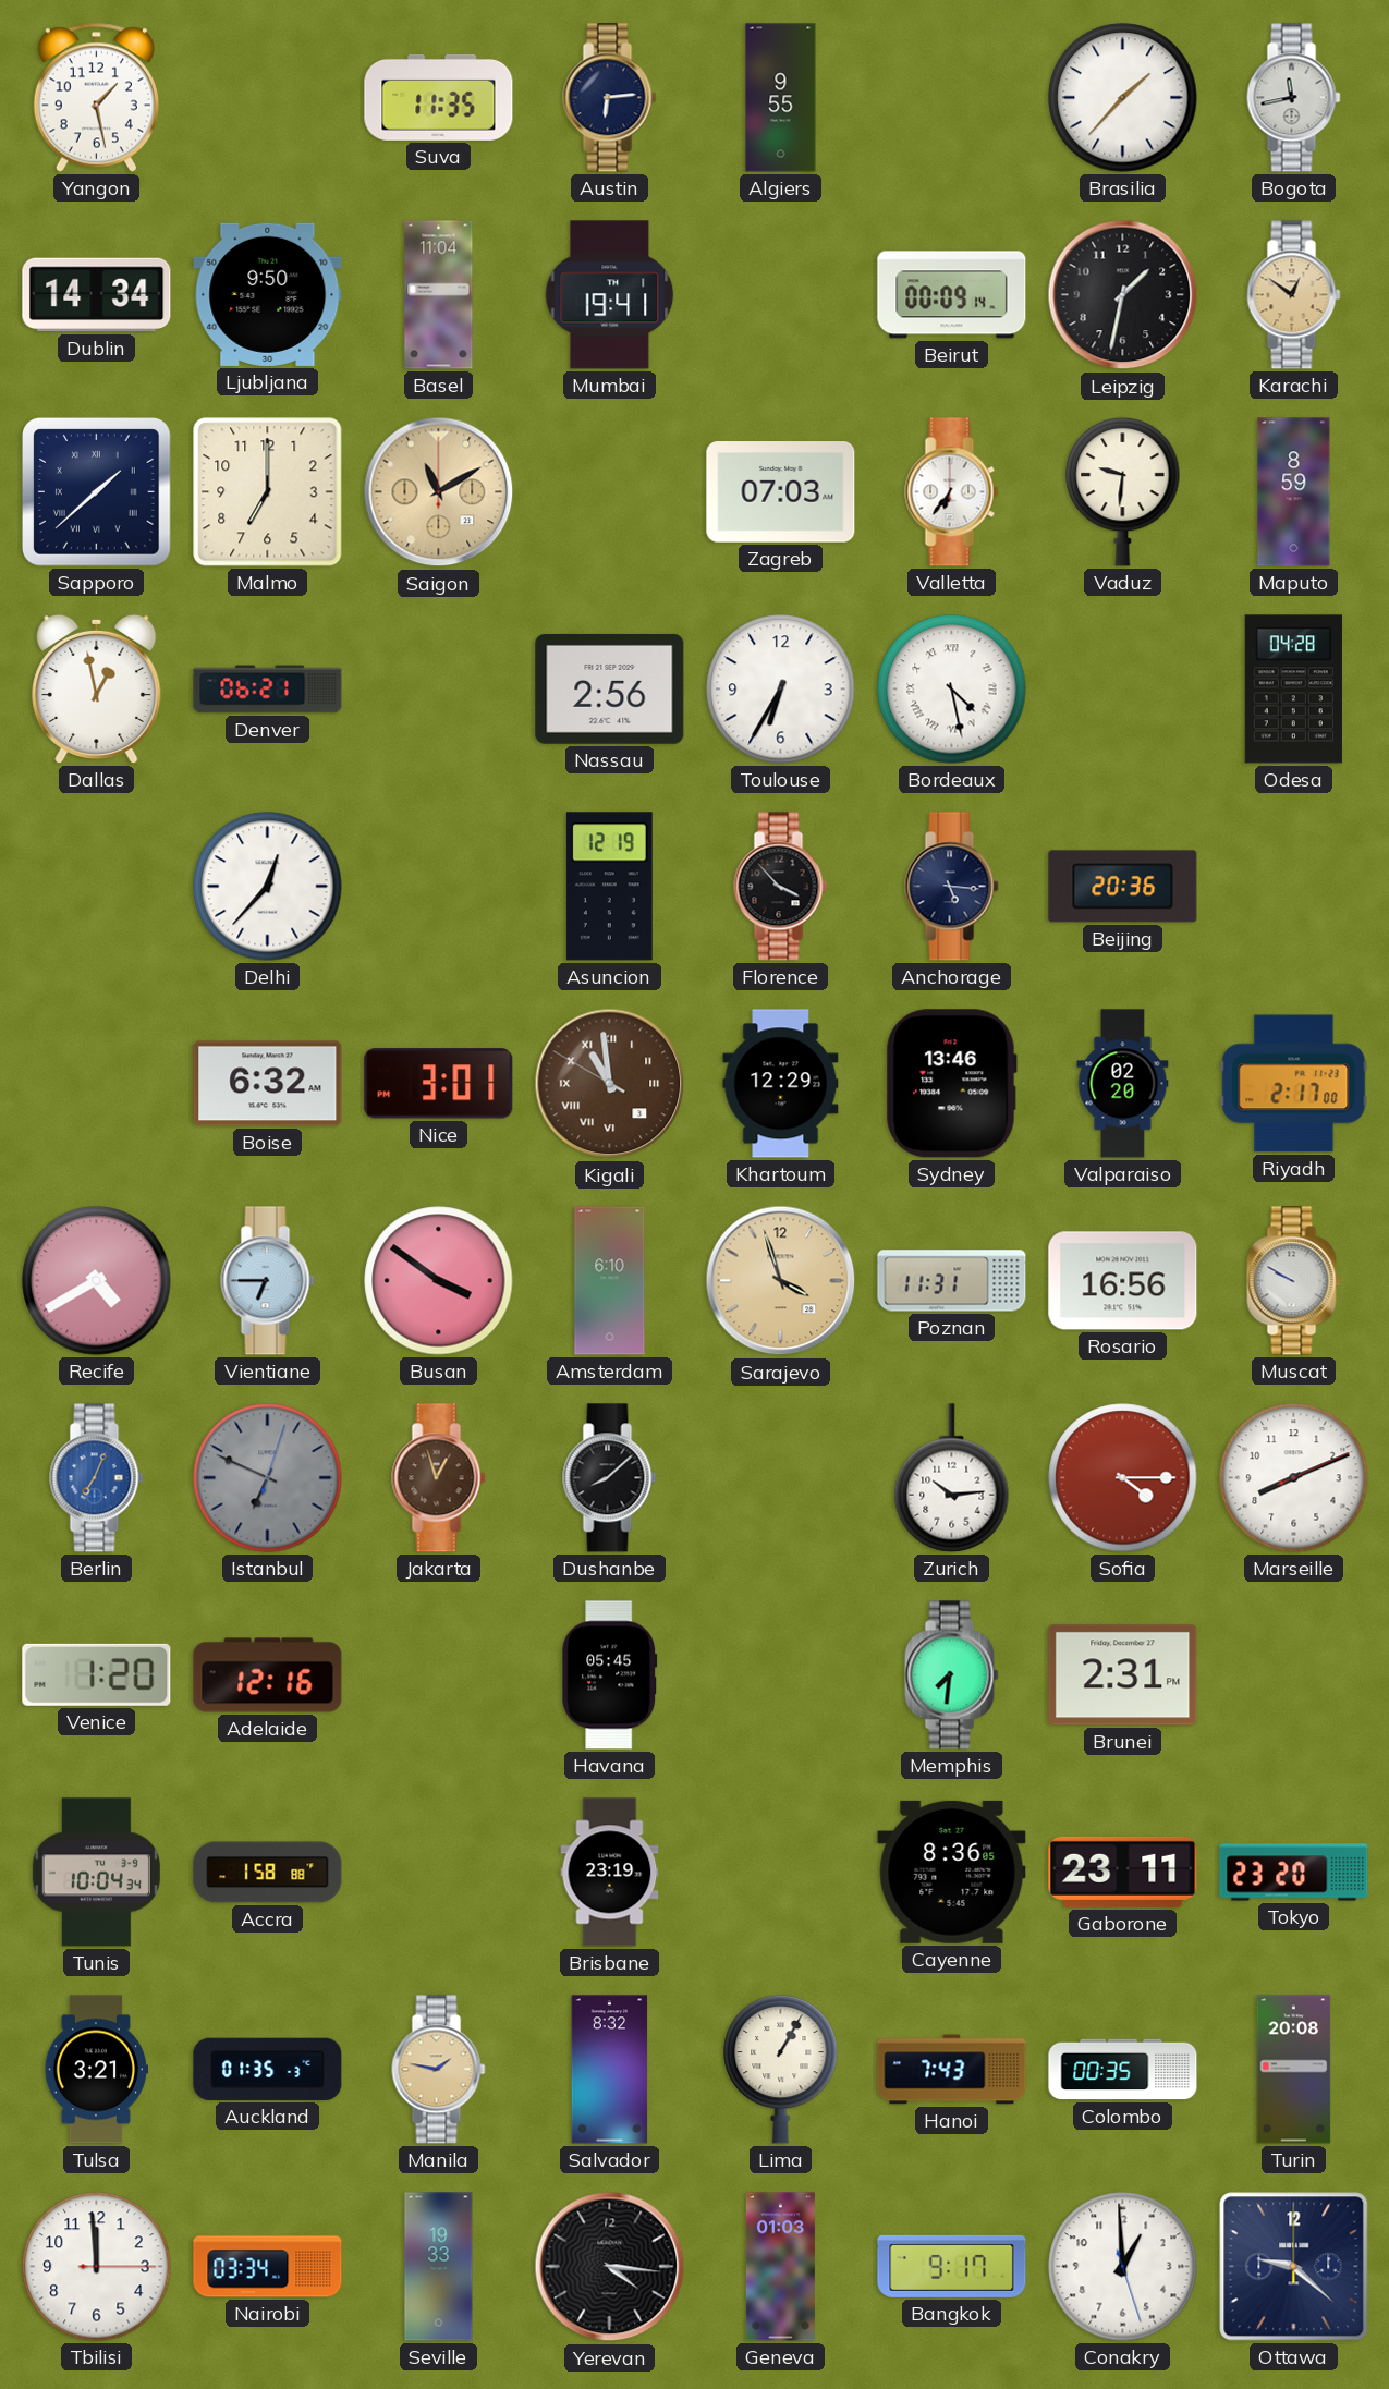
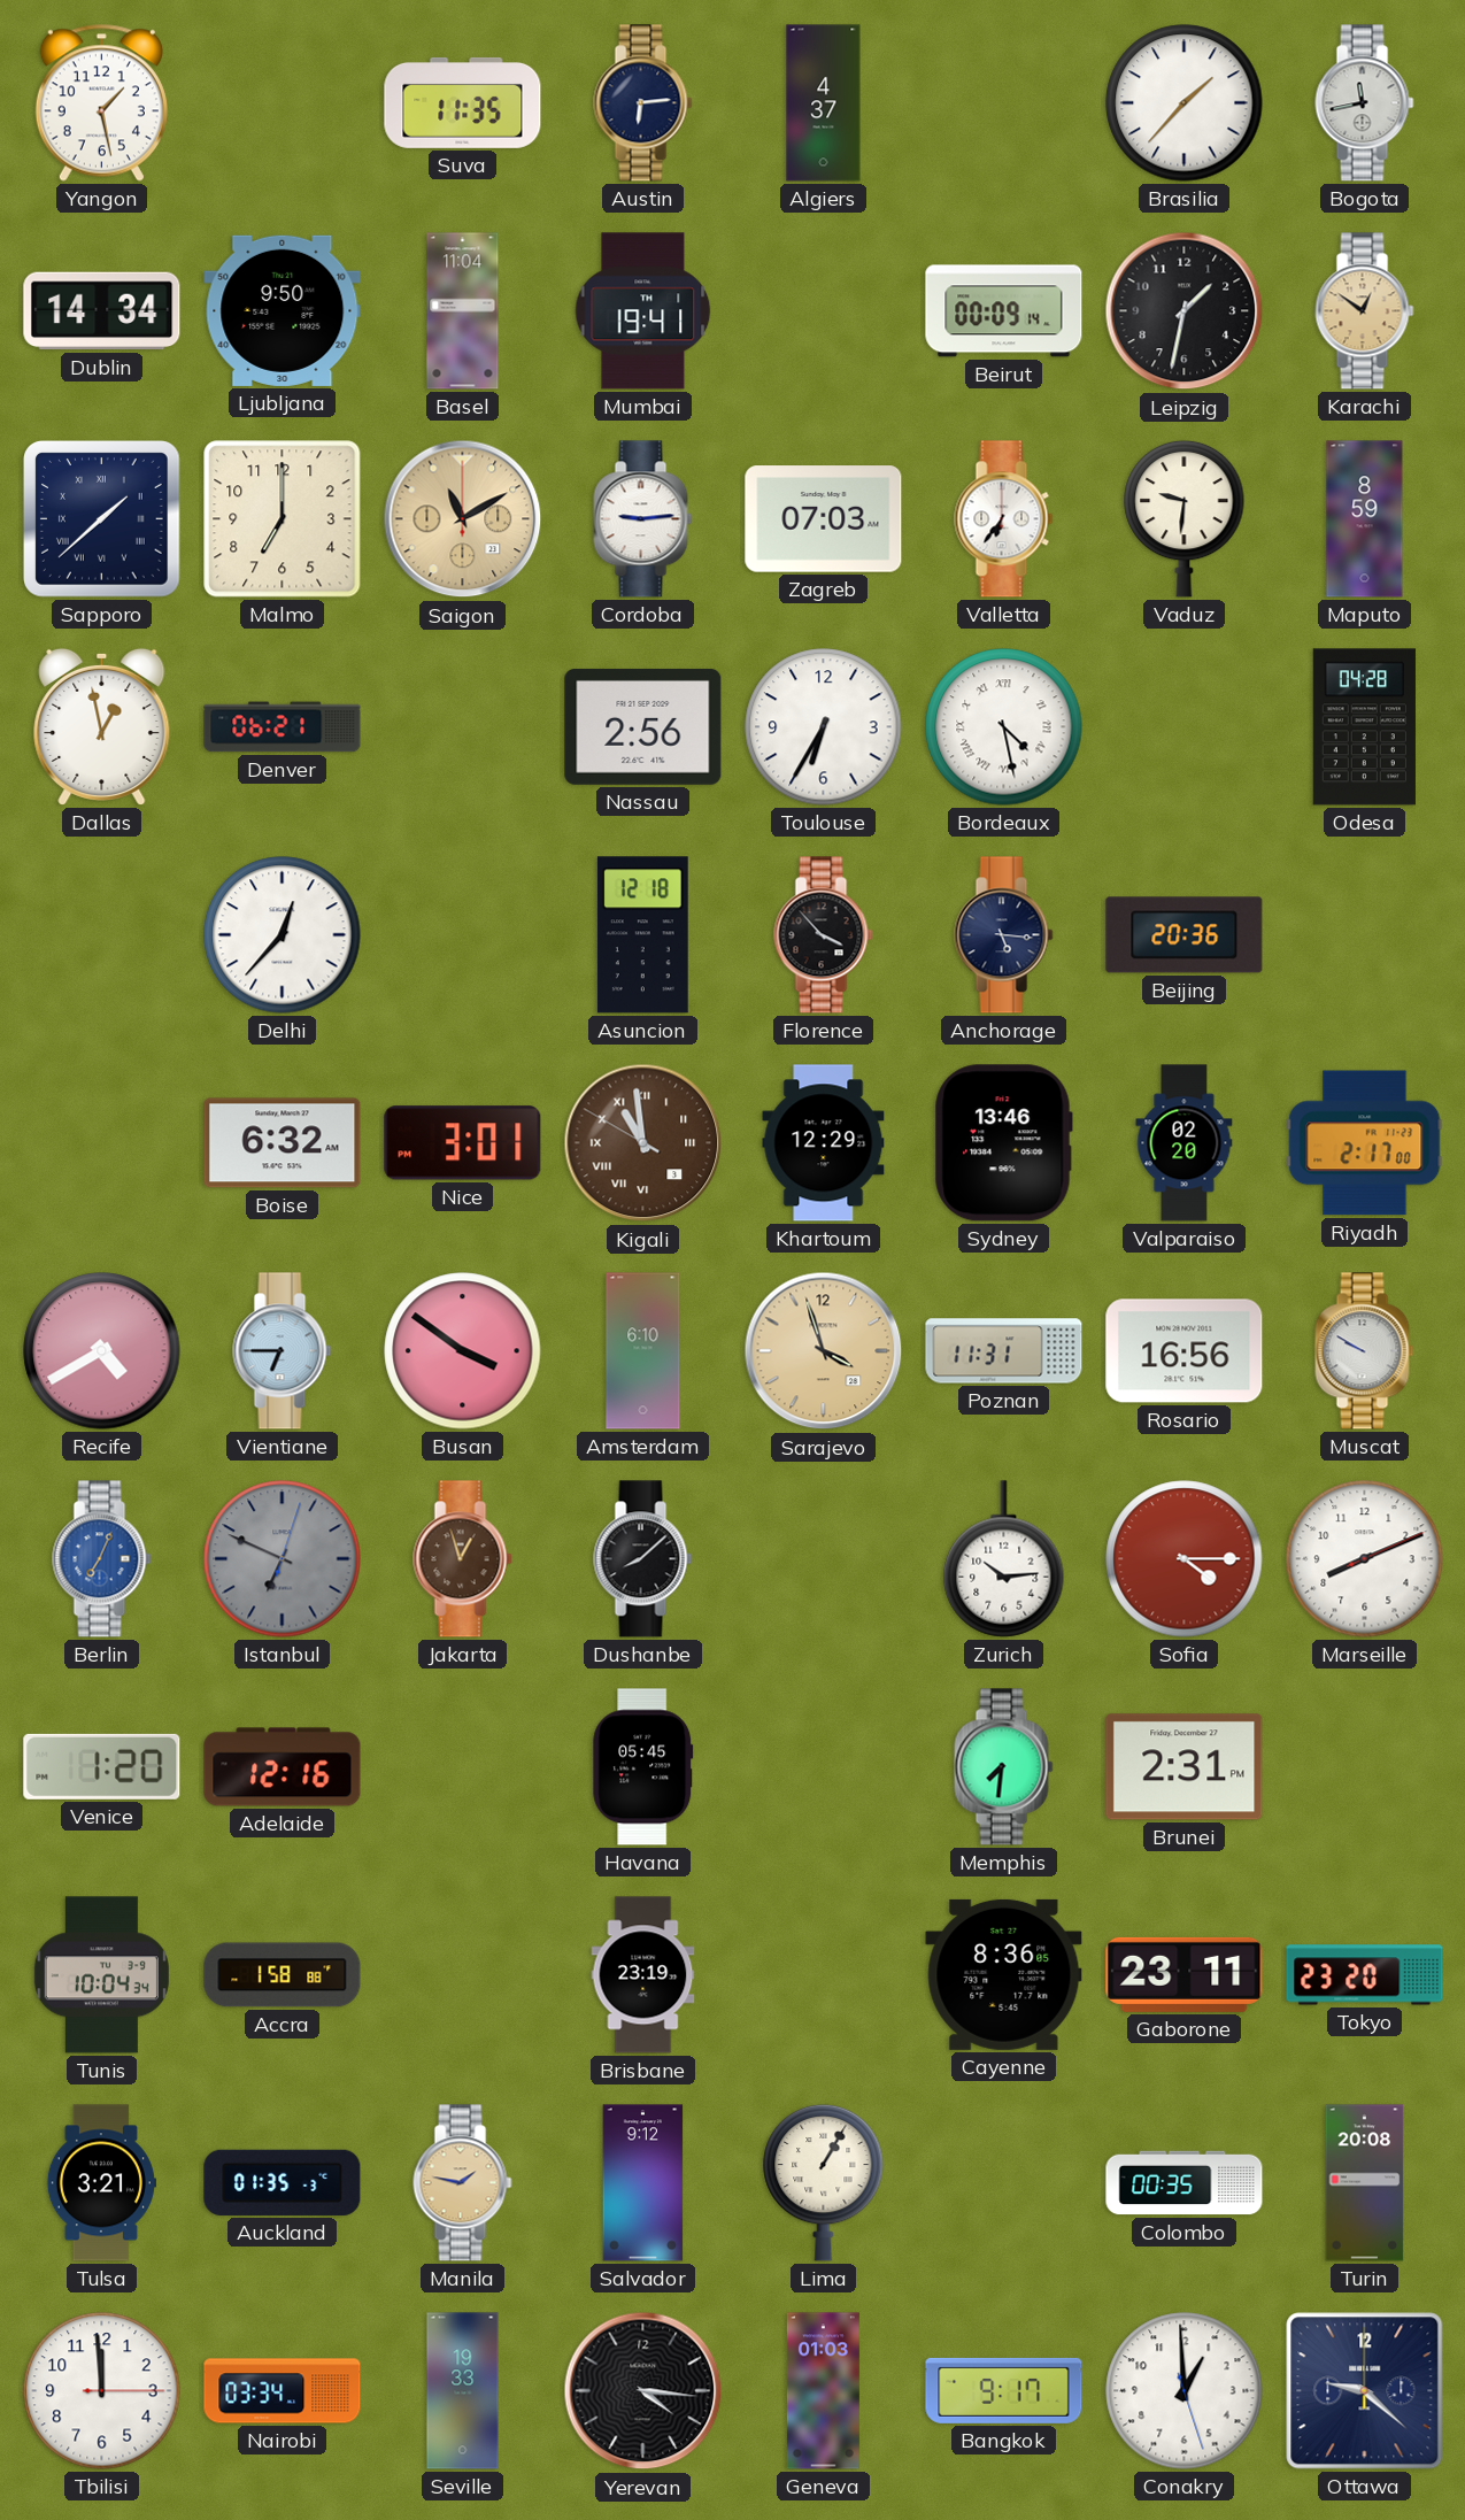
Algiers: 9:55 -> 4:37
Cordoba: none -> 9:14
Asuncion: 12:19 -> 12:18
Salvador: 8:32 -> 9:12
Hanoi: 7:43 -> none
